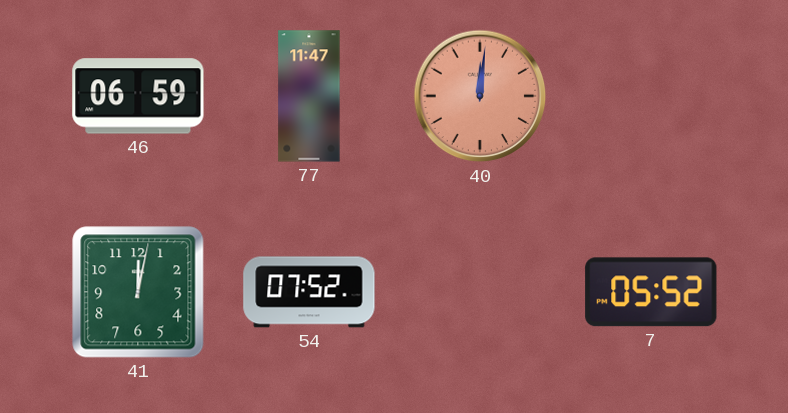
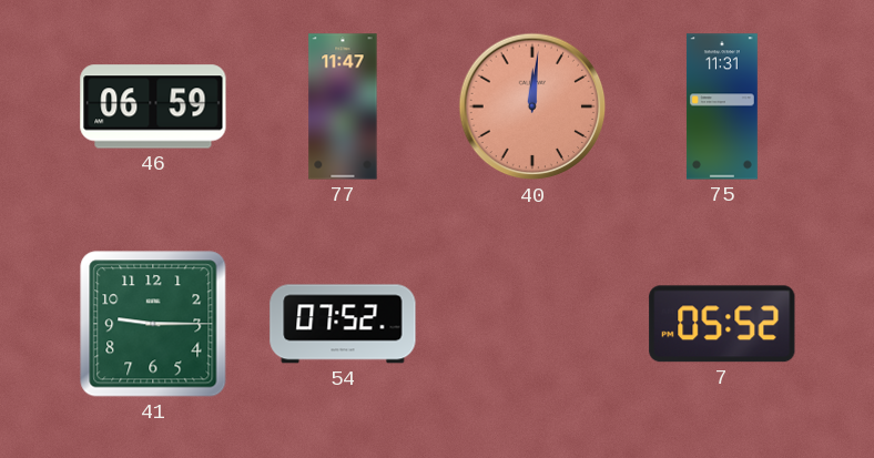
75: none -> 11:31
41: 12:02 -> 9:15
